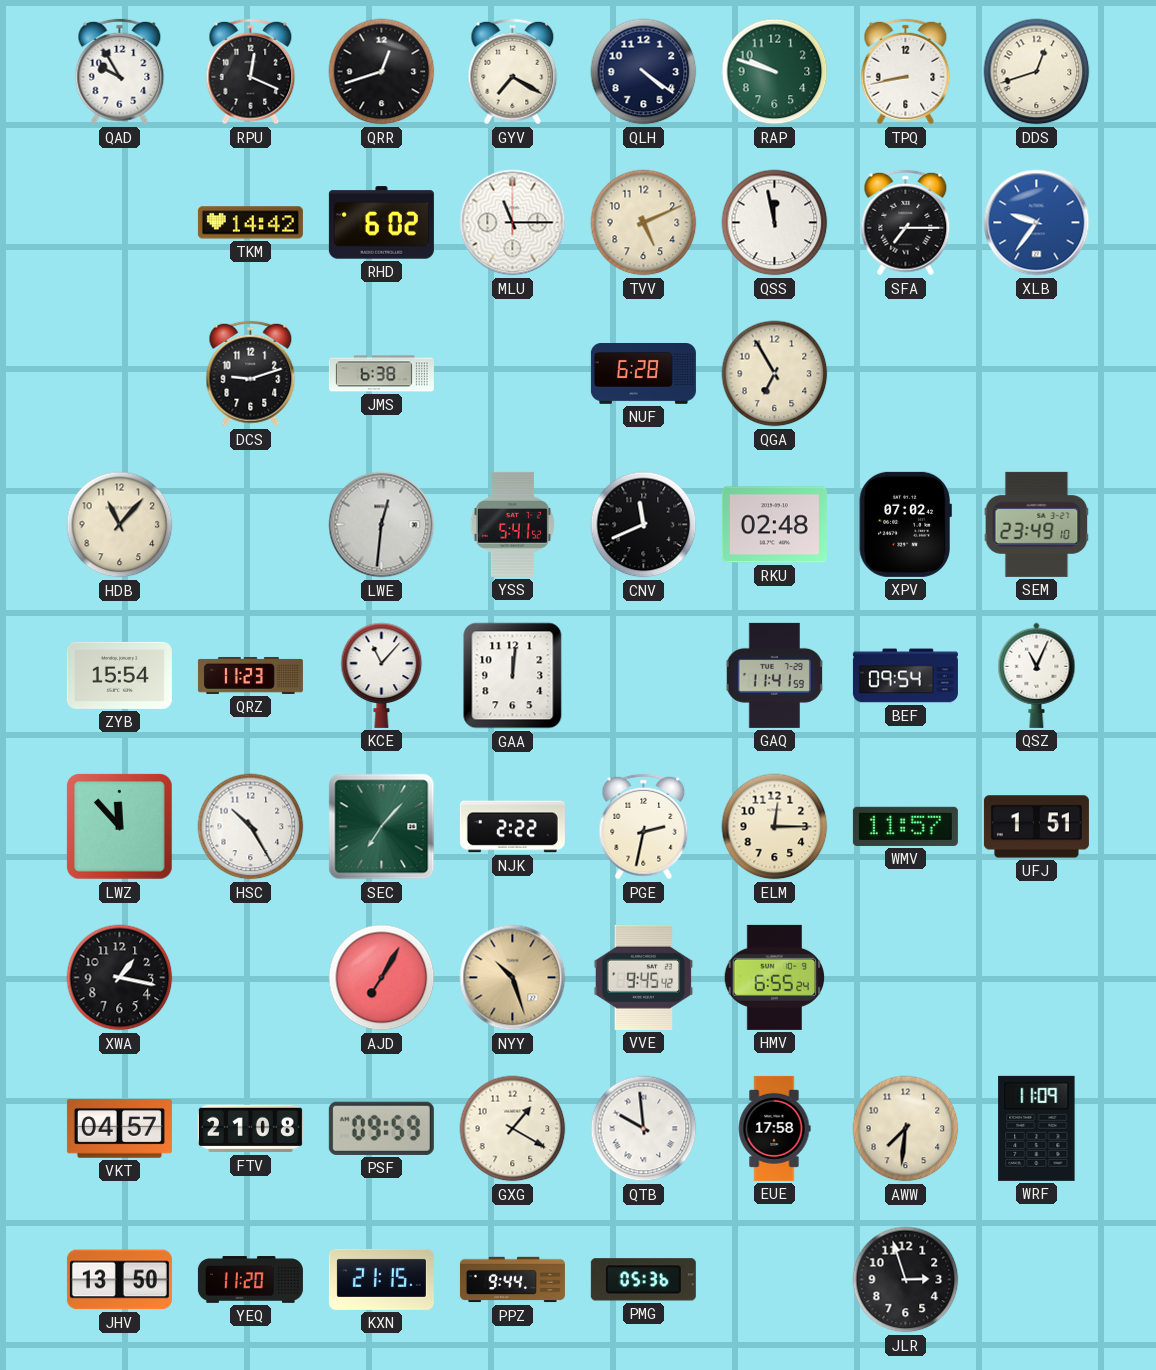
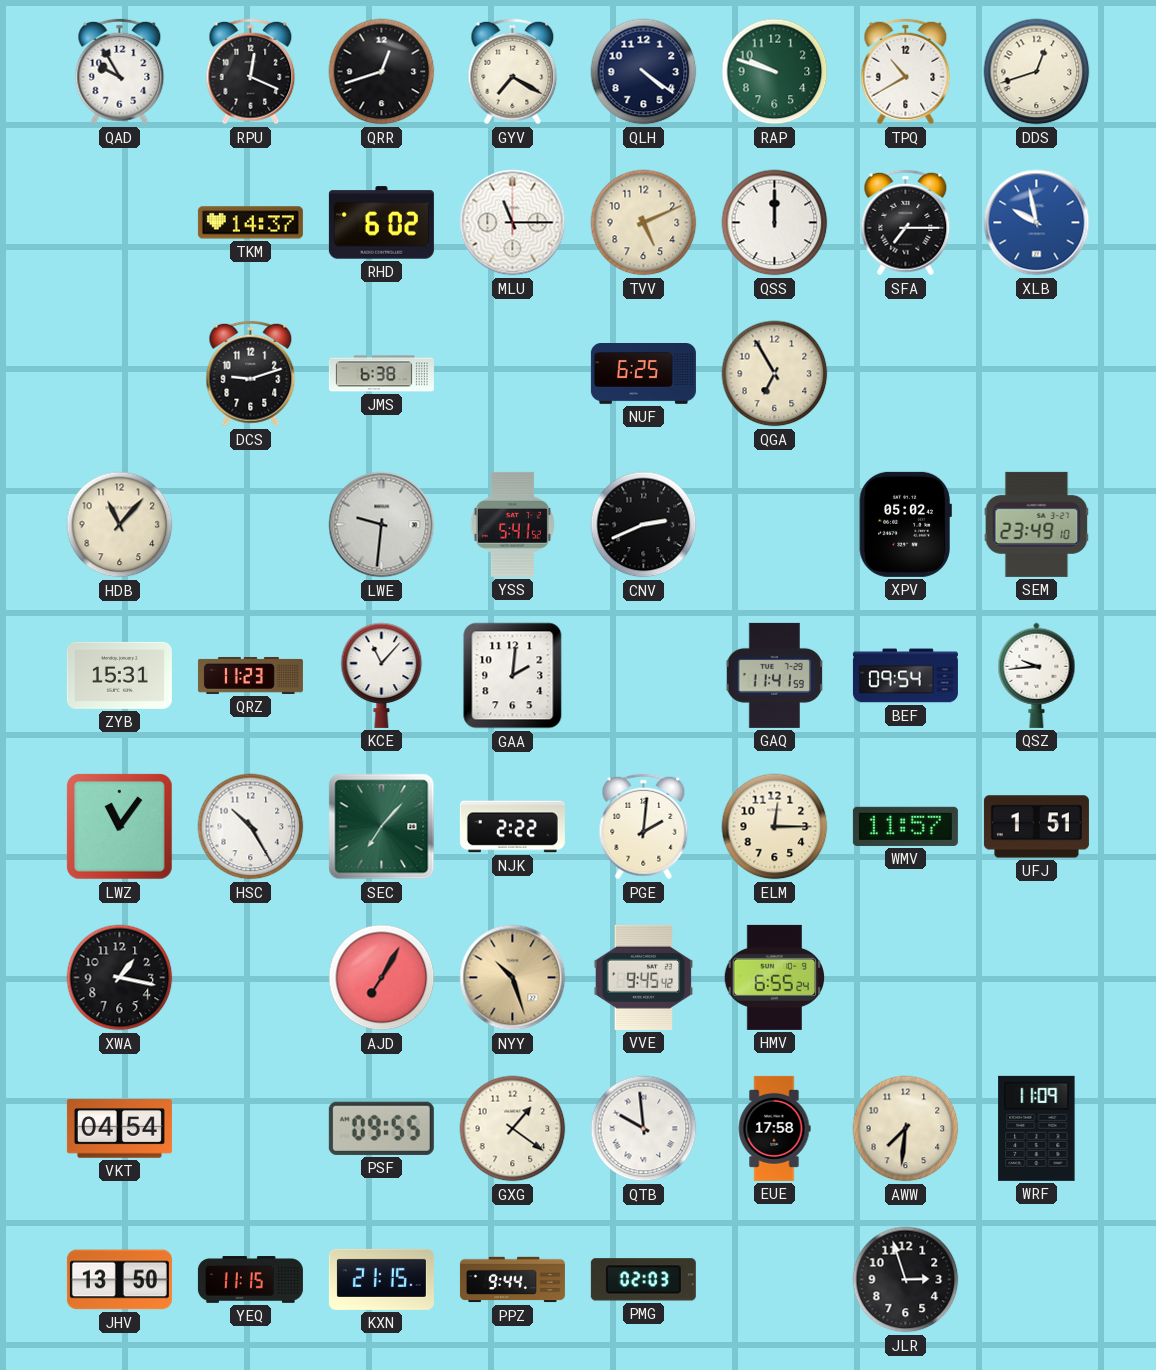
TPQ: 8:43 -> 10:40
TKM: 14:42 -> 14:37
QSS: 11:58 -> 12:00
XLB: 9:36 -> 9:58
NUF: 6:28 -> 6:25
LWE: 12:31 -> 9:31
CNV: 11:41 -> 2:41
RKU: 02:48 -> none
XPV: 07:02 -> 05:02
ZYB: 15:54 -> 15:31
GAA: 12:01 -> 2:01
QSZ: 11:04 -> 9:44
LWZ: 11:53 -> 11:06
PGE: 2:32 -> 2:01
VKT: 04:57 -> 04:54
FTV: 21:08 -> none
PSF: 09:59 -> 09:55
GXG: 1:20 -> 1:21
YEQ: 11:20 -> 11:15
PMG: 05:36 -> 02:03
